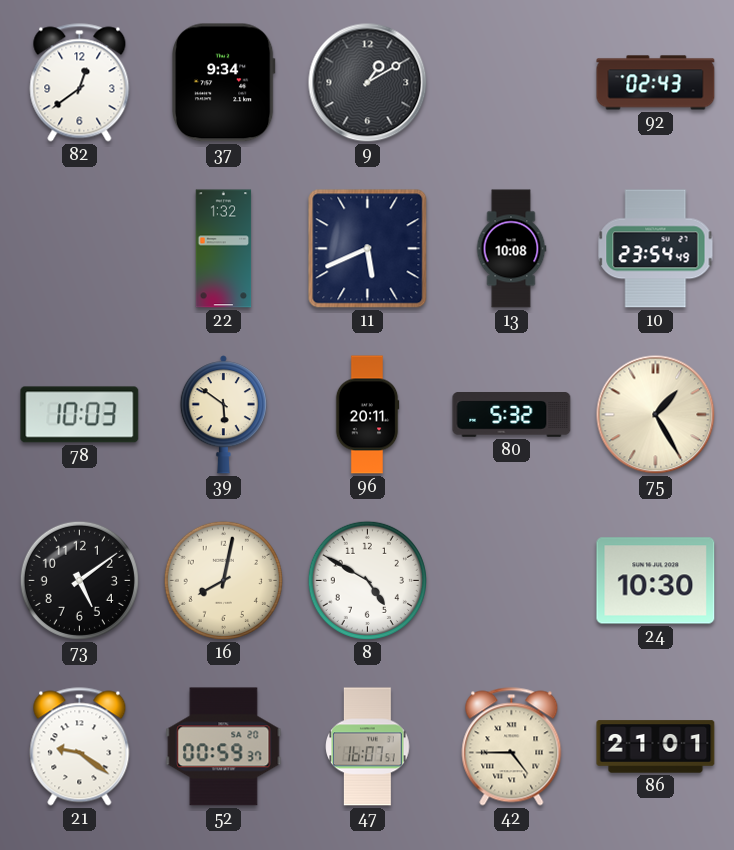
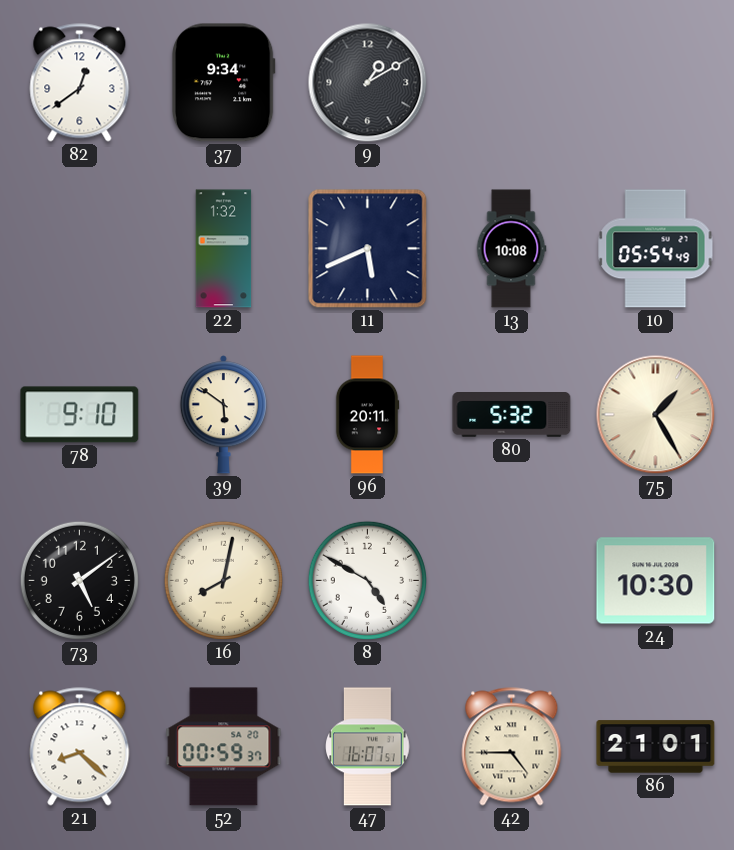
92: 02:43 -> none
10: 23:54 -> 05:54
78: 10:03 -> 9:10
21: 9:21 -> 8:22
